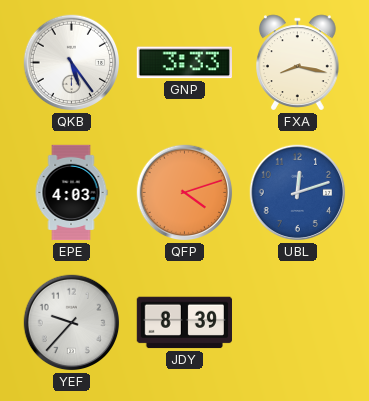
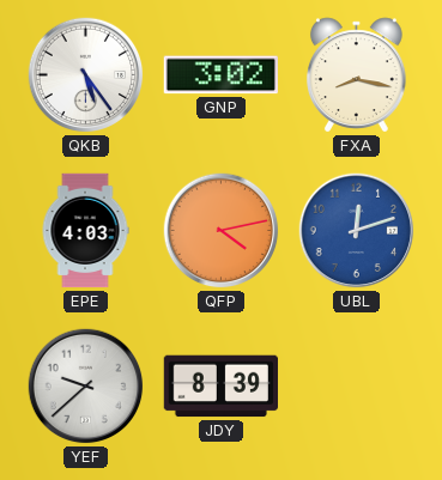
GNP: 3:33 -> 3:02
QFP: 4:12 -> 4:13
YEF: 9:37 -> 9:38
